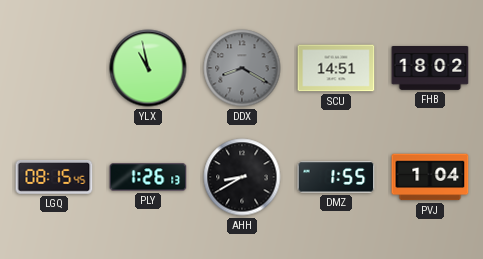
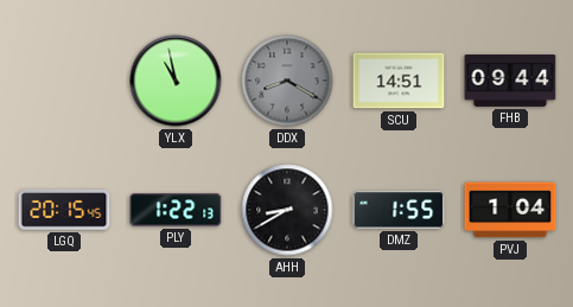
FHB: 18:02 -> 09:44
LGQ: 08:15 -> 20:15
PLY: 1:26 -> 1:22
